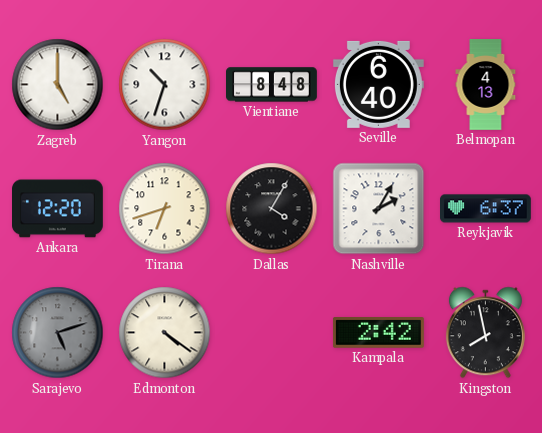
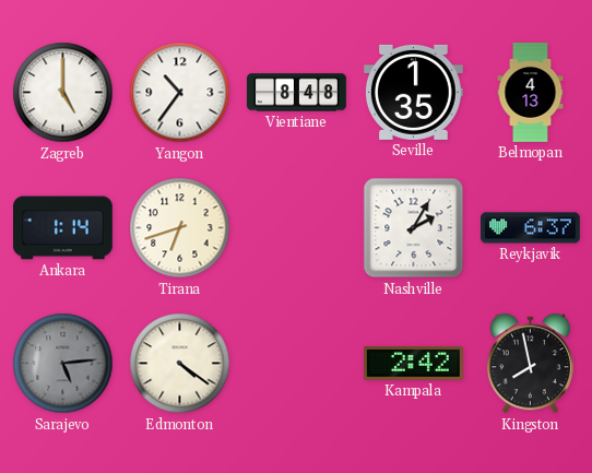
Yangon: 10:33 -> 10:36
Seville: 6:40 -> 1:35
Ankara: 12:20 -> 1:14
Dallas: 4:05 -> none
Sarajevo: 5:12 -> 5:14
